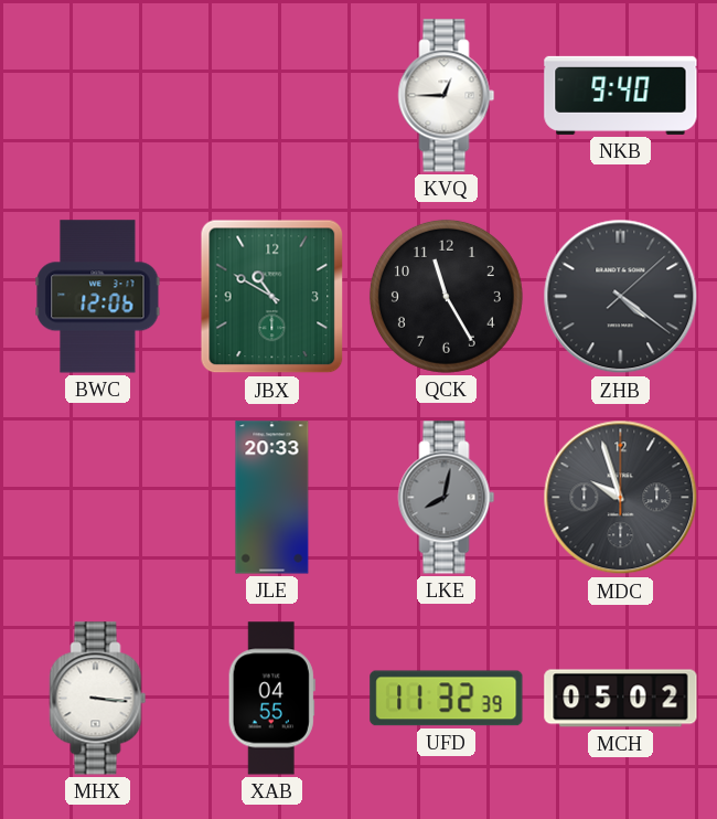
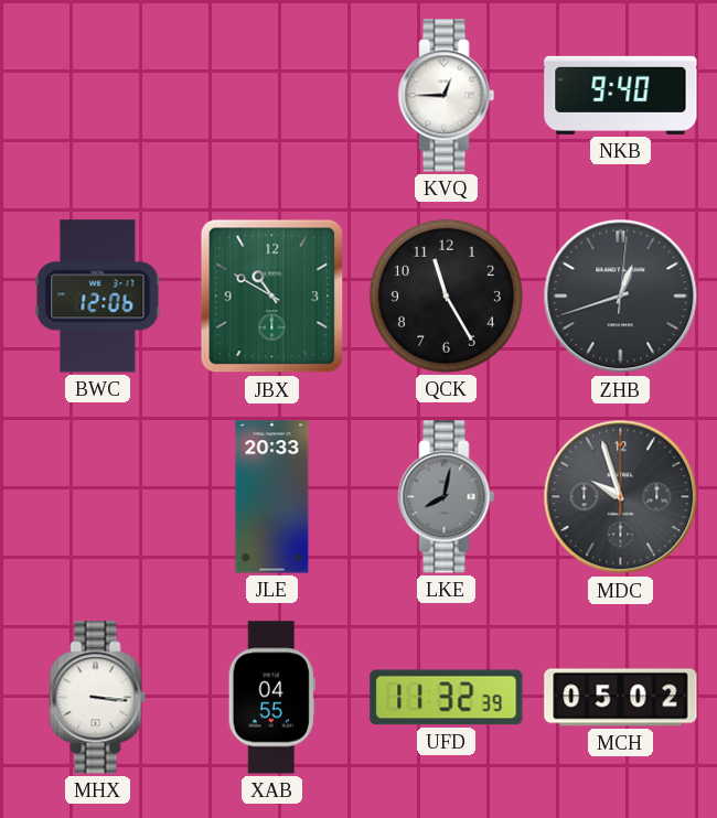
ZHB: 4:21 -> 12:42
